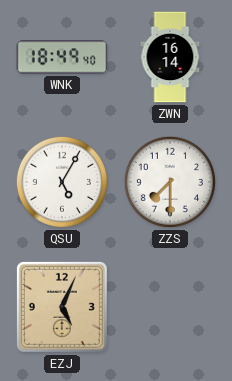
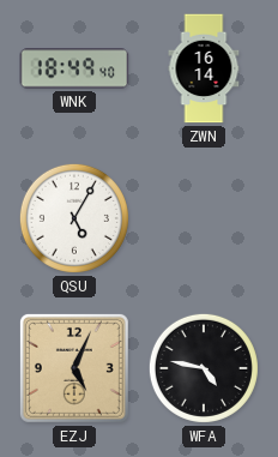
ZZS: 7:30 -> none
WFA: none -> 4:47
